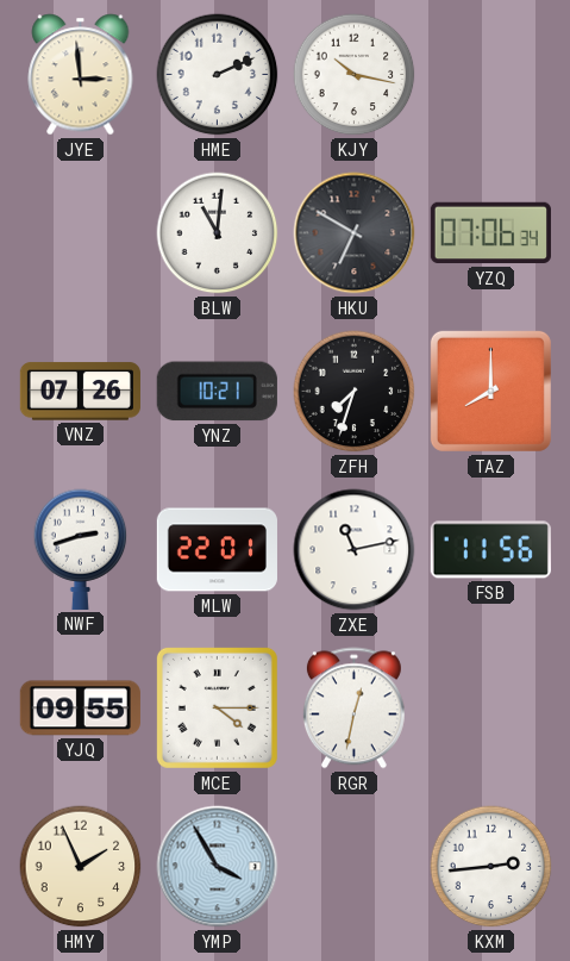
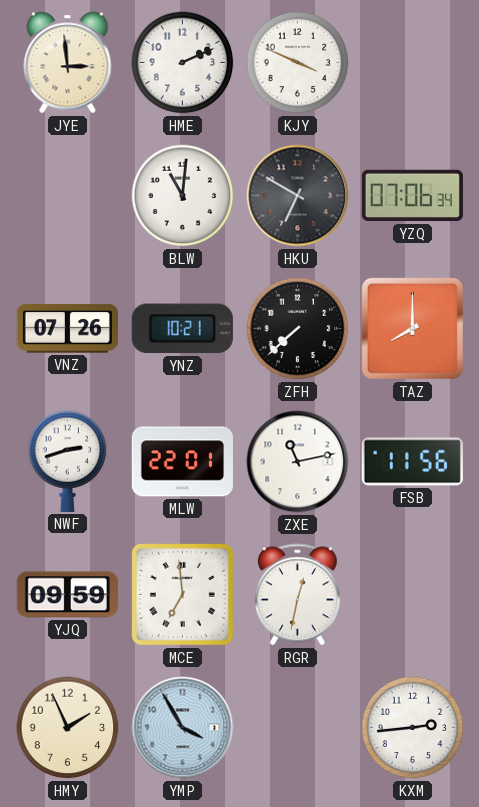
KJY: 10:17 -> 3:49
ZFH: 7:33 -> 7:38
YJQ: 09:55 -> 09:59
MCE: 4:15 -> 6:59
